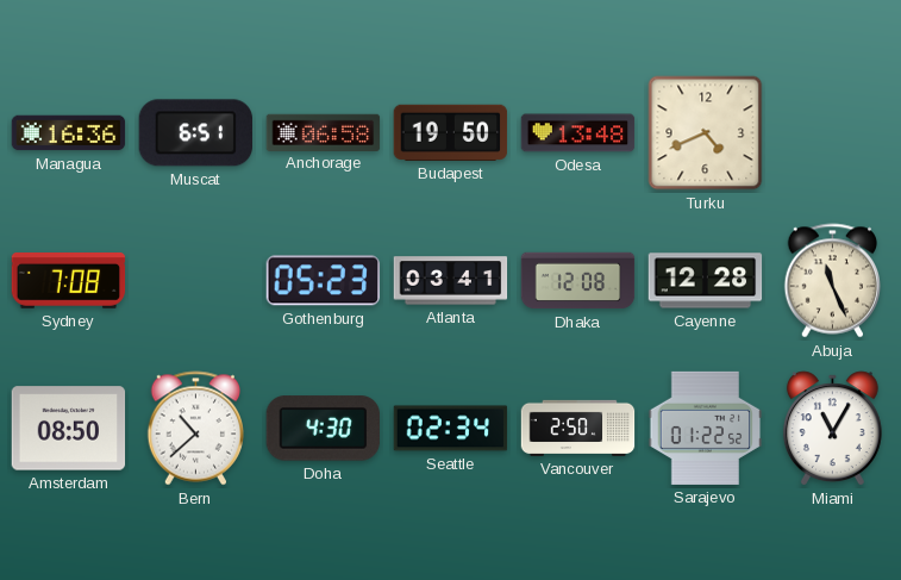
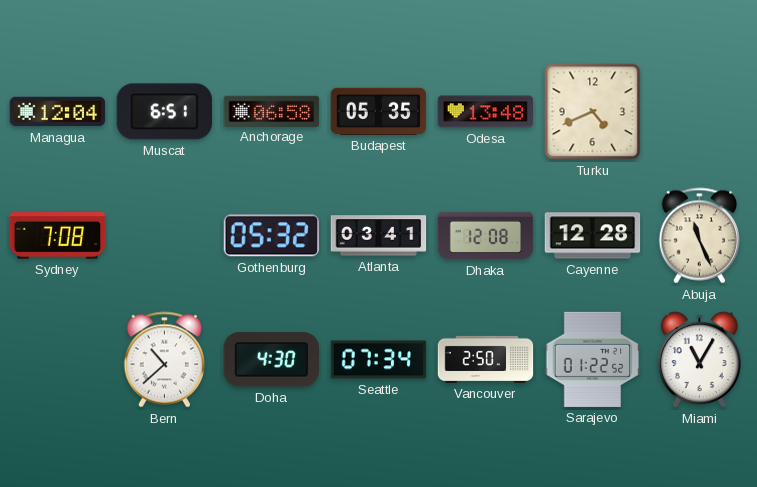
Managua: 16:36 -> 12:04
Budapest: 19:50 -> 05:35
Gothenburg: 05:23 -> 05:32
Amsterdam: 08:50 -> none
Seattle: 02:34 -> 07:34
